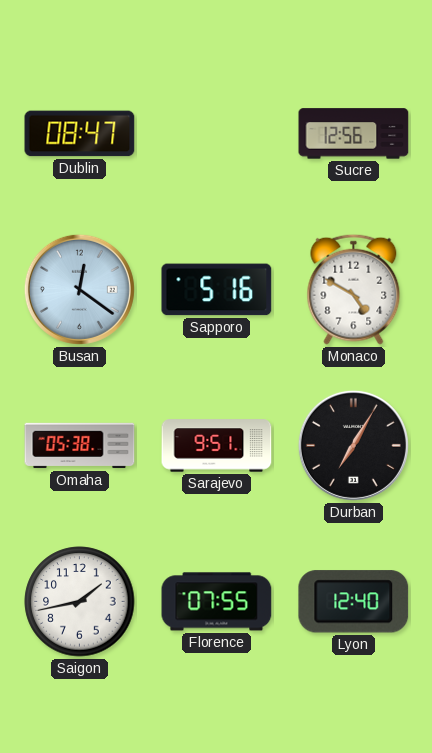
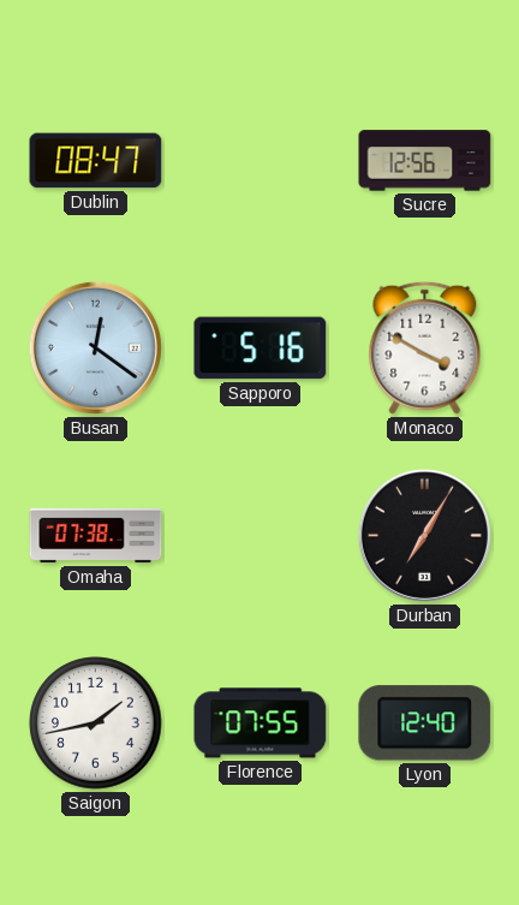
Monaco: 4:50 -> 3:50
Omaha: 05:38 -> 07:38
Sarajevo: 9:51 -> none
